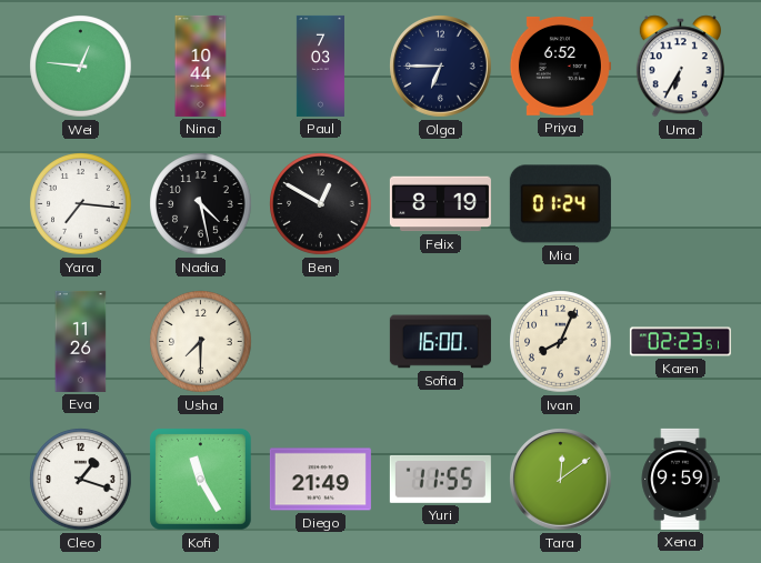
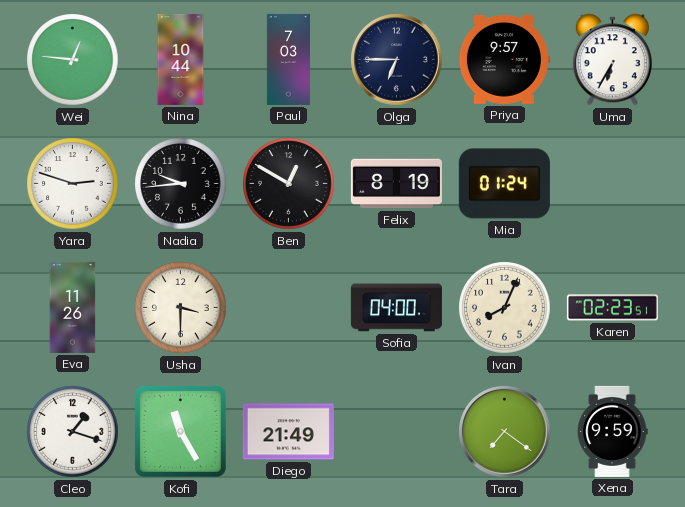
Priya: 6:52 -> 9:57
Yara: 7:16 -> 2:48
Nadia: 4:28 -> 9:44
Usha: 7:30 -> 3:30
Sofia: 16:00 -> 04:00
Yuri: 11:55 -> none
Tara: 12:09 -> 7:21
